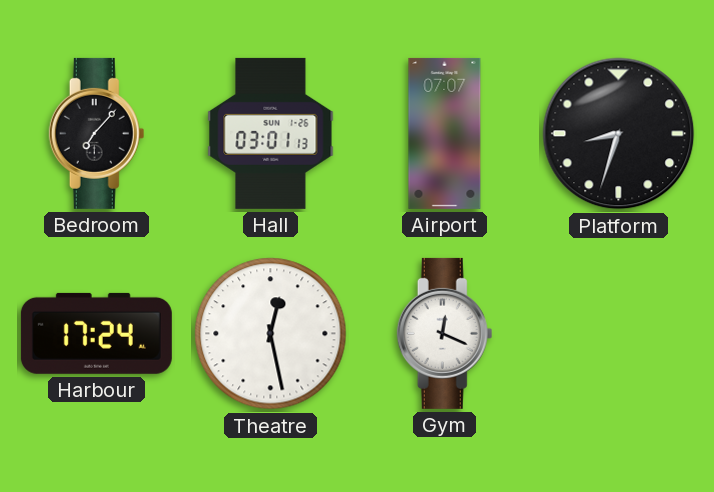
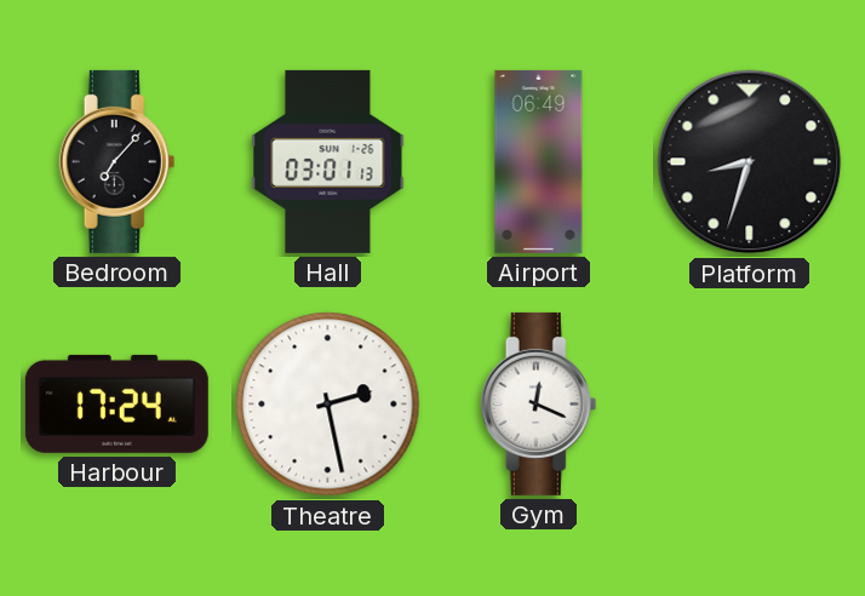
Airport: 07:07 -> 06:49
Theatre: 12:28 -> 2:28
